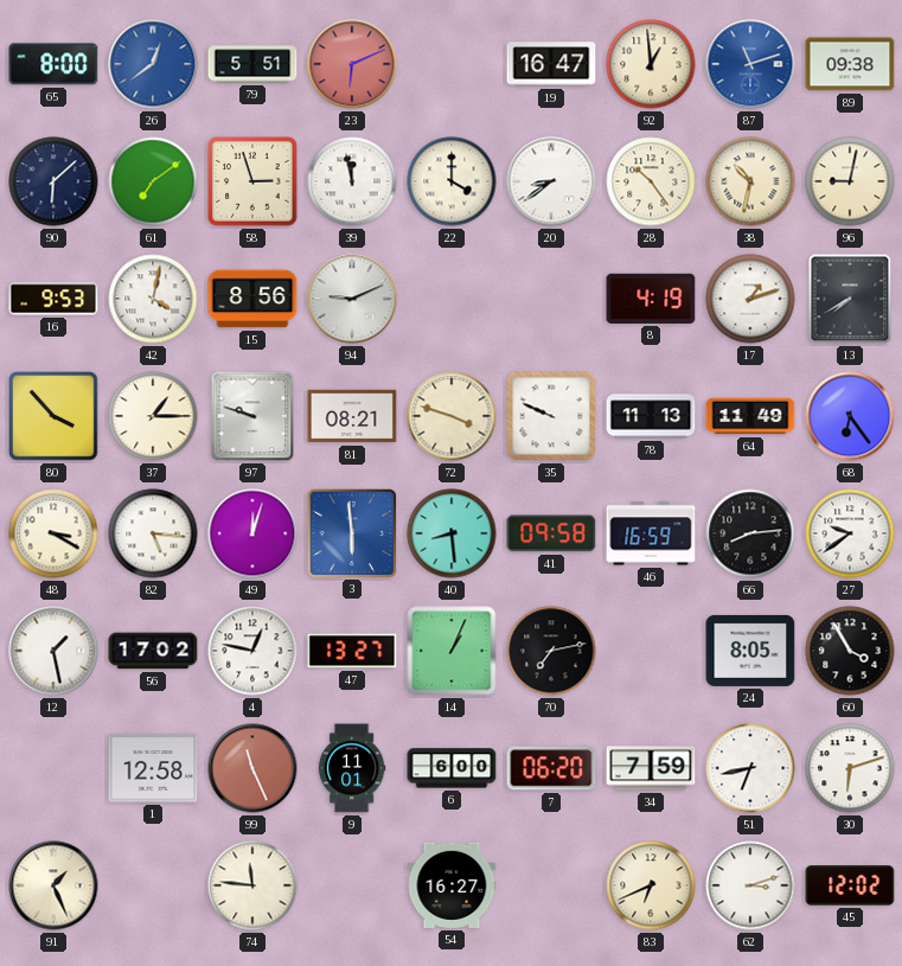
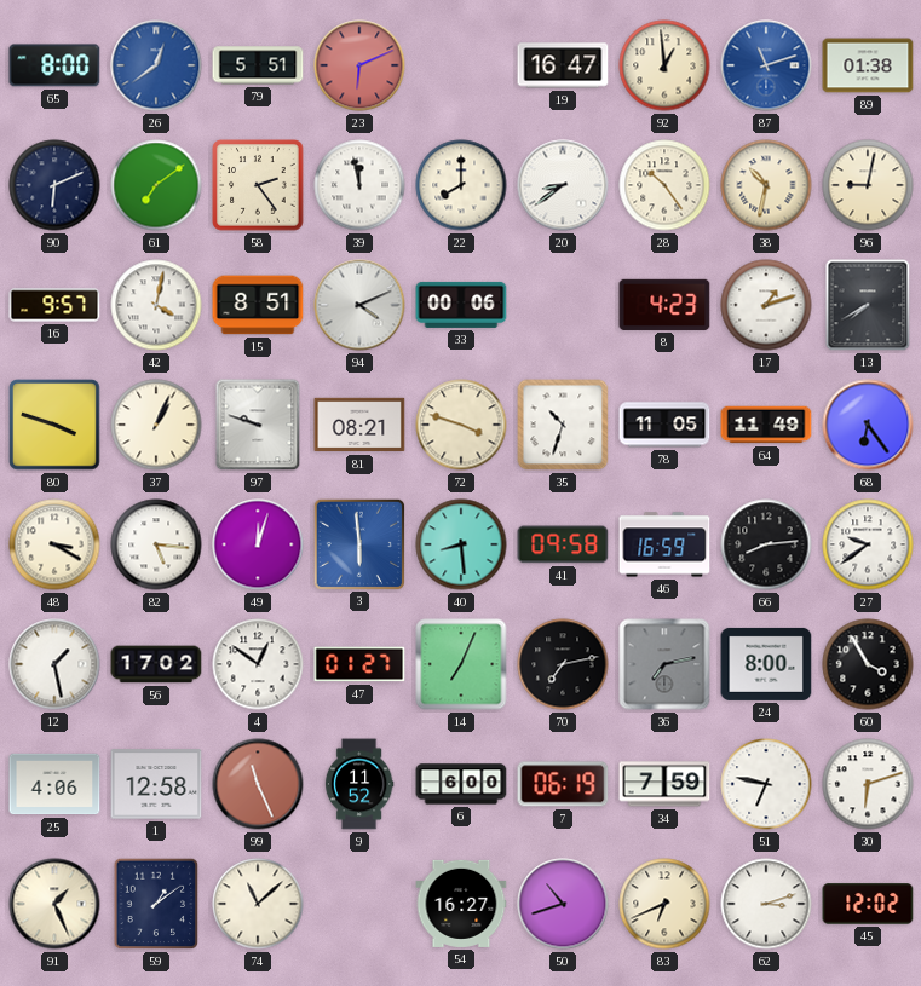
89: 09:38 -> 01:38
90: 6:08 -> 6:11
58: 2:57 -> 2:24
22: 4:00 -> 8:00
16: 9:53 -> 9:57
15: 8:56 -> 8:51
94: 9:11 -> 4:11
33: none -> 00:06
8: 4:19 -> 4:23
80: 3:53 -> 3:48
37: 1:15 -> 1:04
35: 9:49 -> 10:33
78: 11:13 -> 11:05
4: 12:47 -> 12:51
47: 13:27 -> 01:27
14: 1:04 -> 7:04
36: none -> 7:13
24: 8:05 -> 8:00
25: none -> 4:06
9: 11:01 -> 11:52
7: 06:20 -> 06:19
51: 6:43 -> 6:47
59: none -> 1:09
74: 11:46 -> 11:08
50: none -> 10:42
